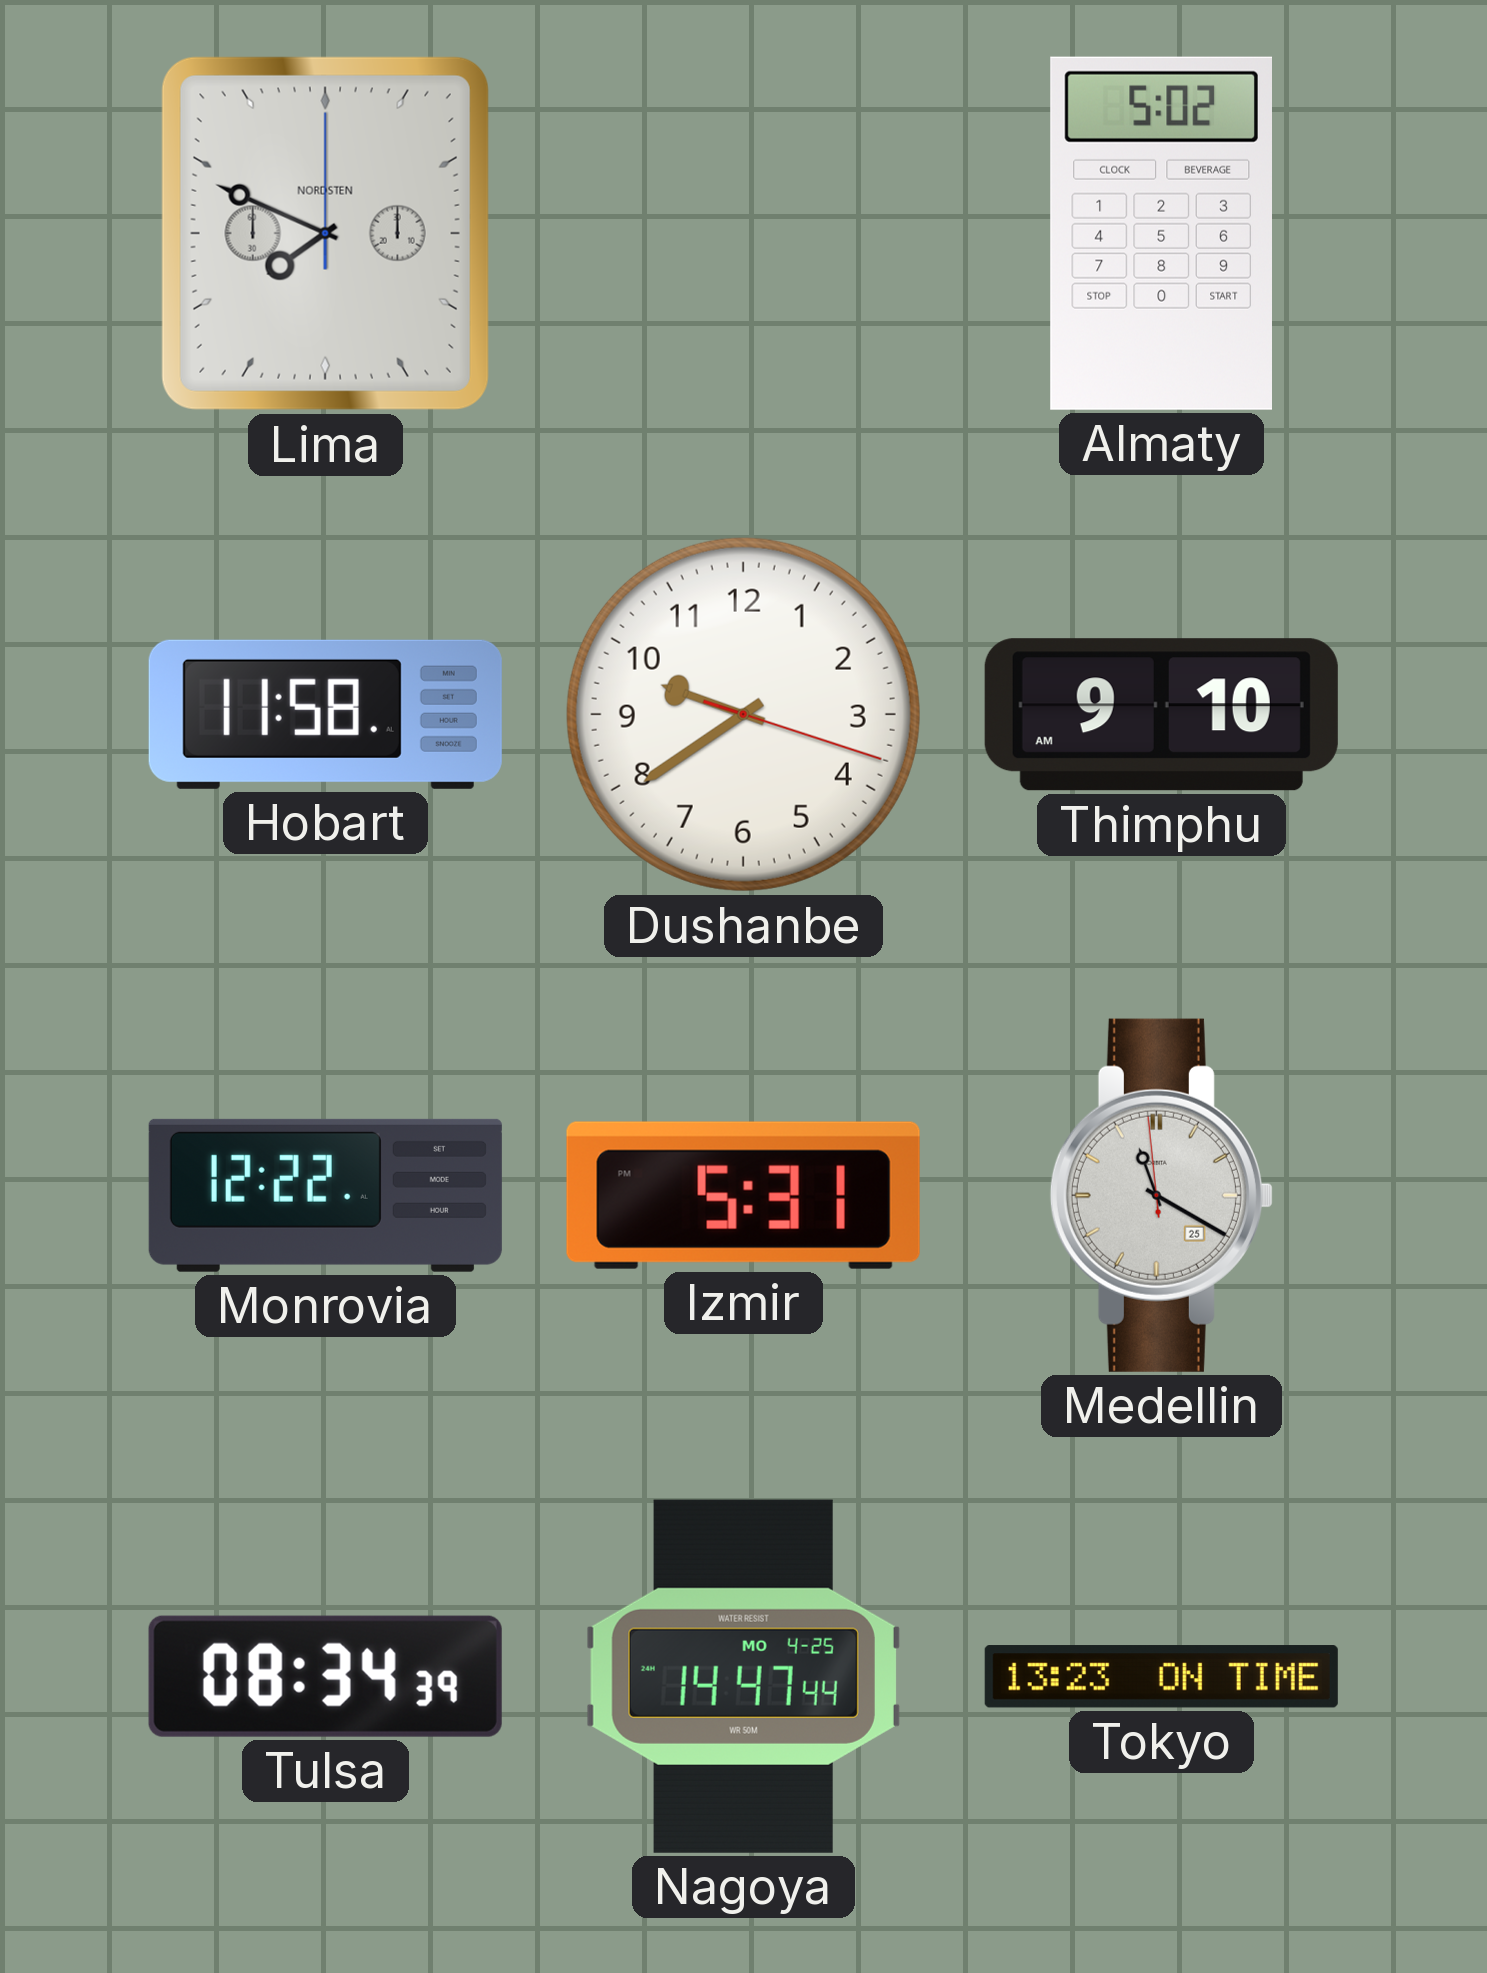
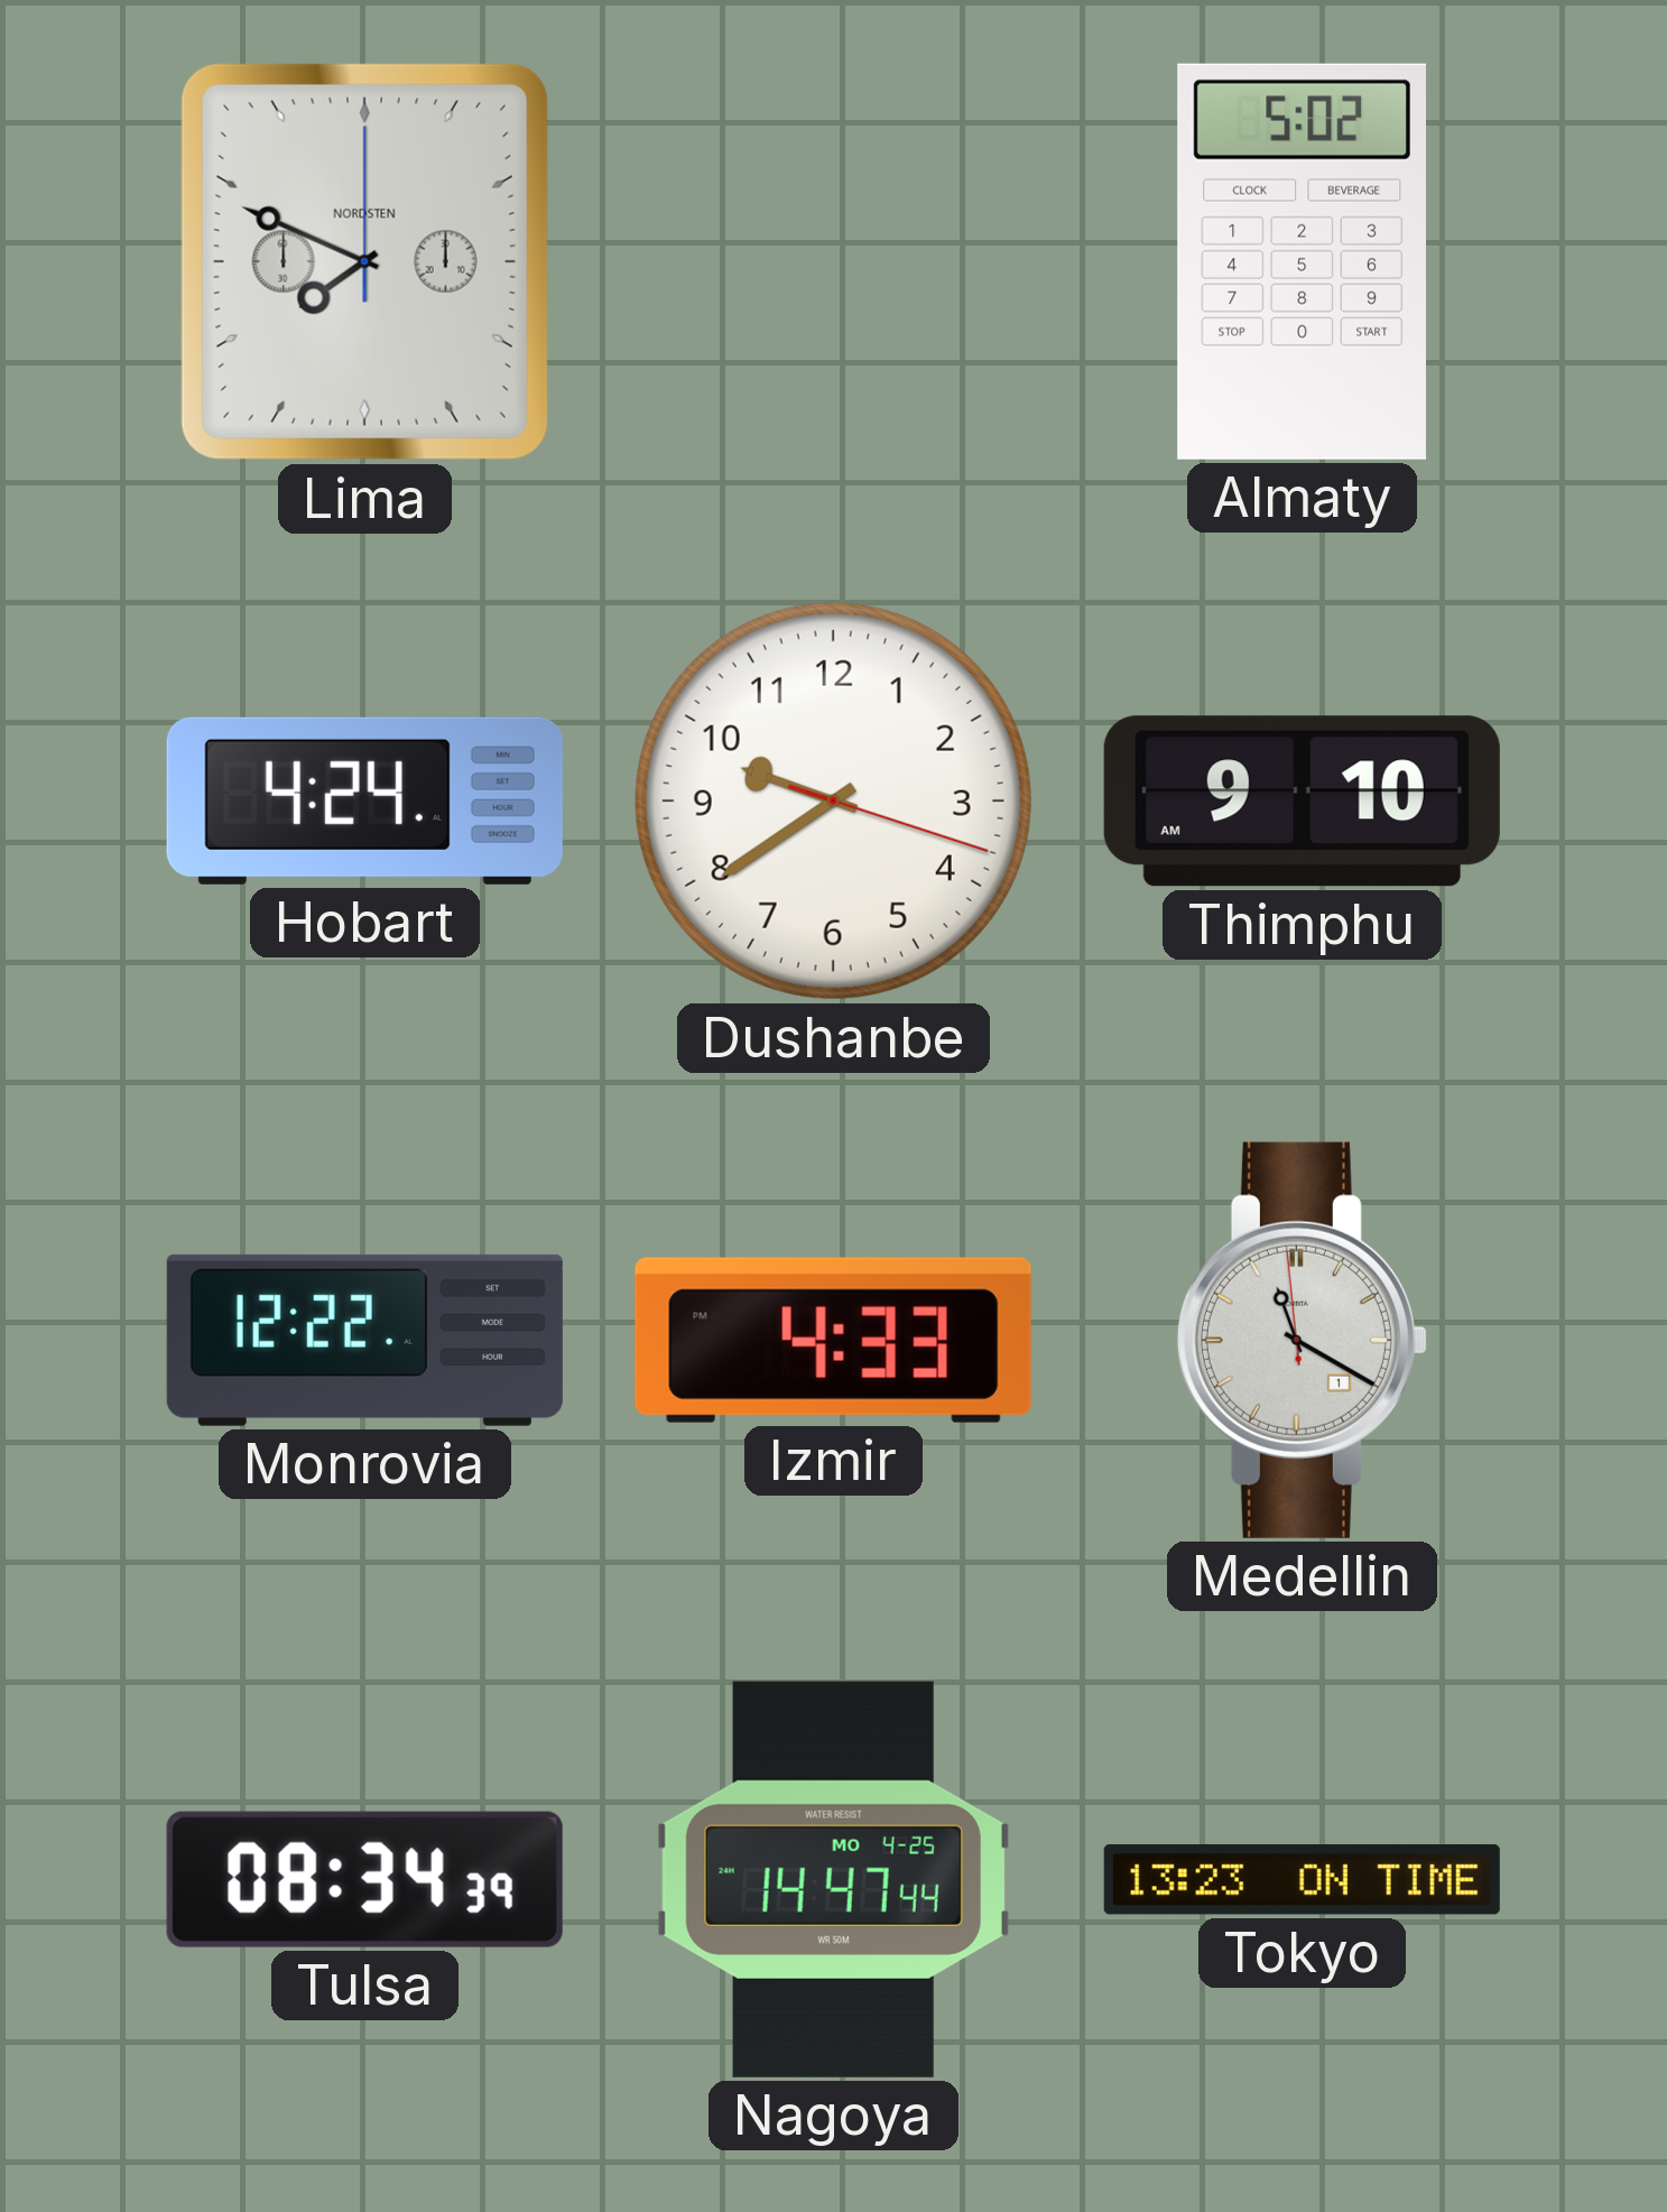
Hobart: 11:58 -> 4:24
Izmir: 5:31 -> 4:33
Medellin date: 25 -> 1
